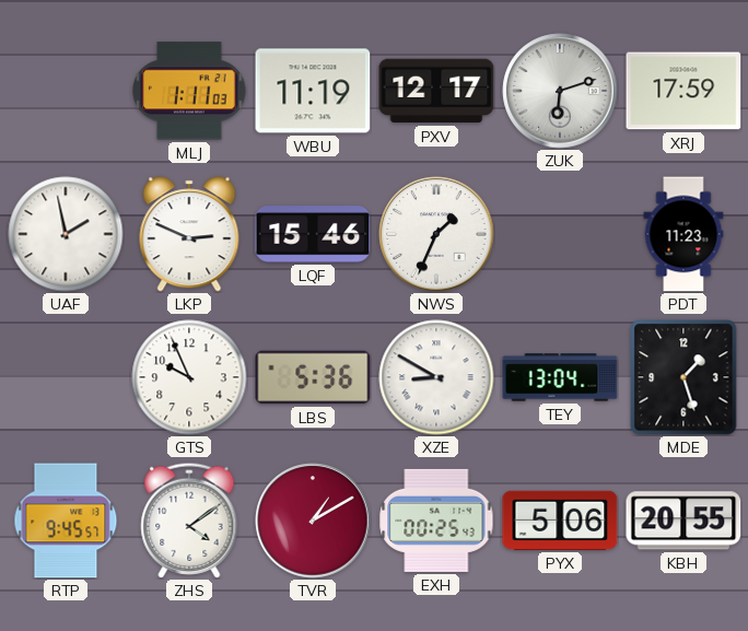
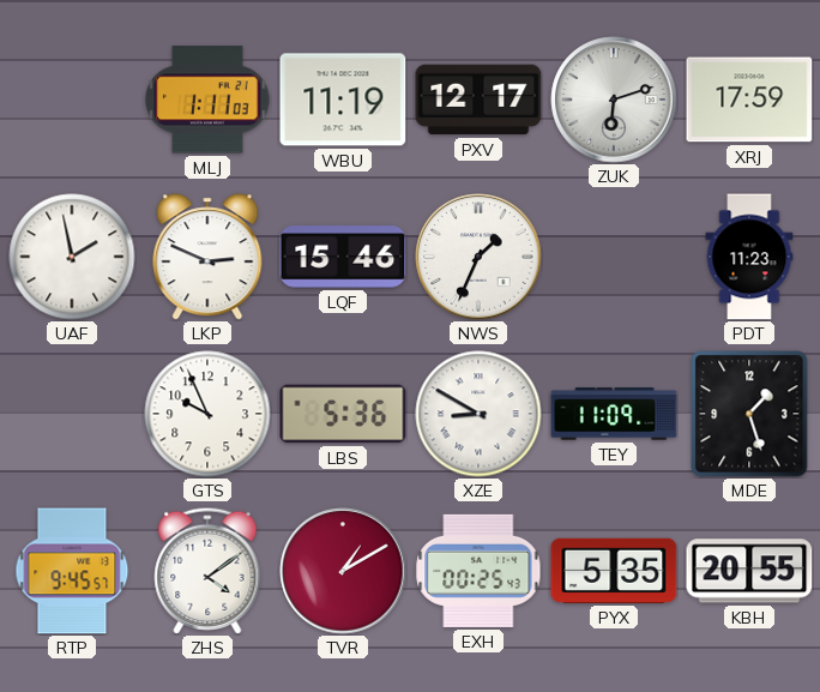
TEY: 13:04 -> 11:09
PYX: 5:06 -> 5:35
